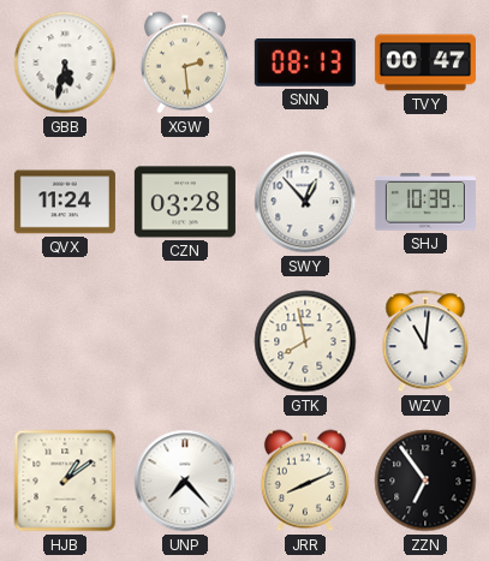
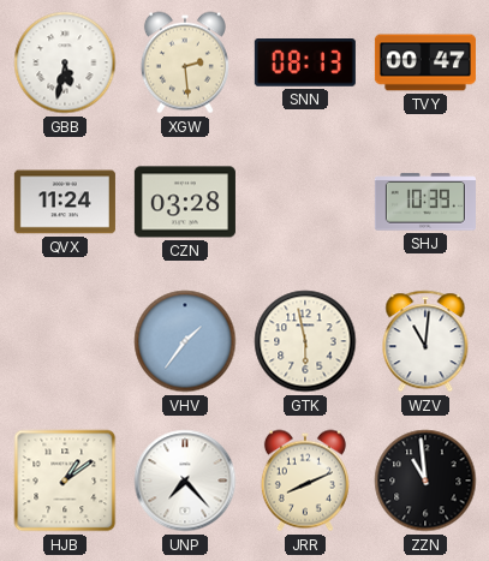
SWY: 12:53 -> none
VHV: none -> 1:36
GTK: 7:58 -> 5:58
ZZN: 6:54 -> 10:59
